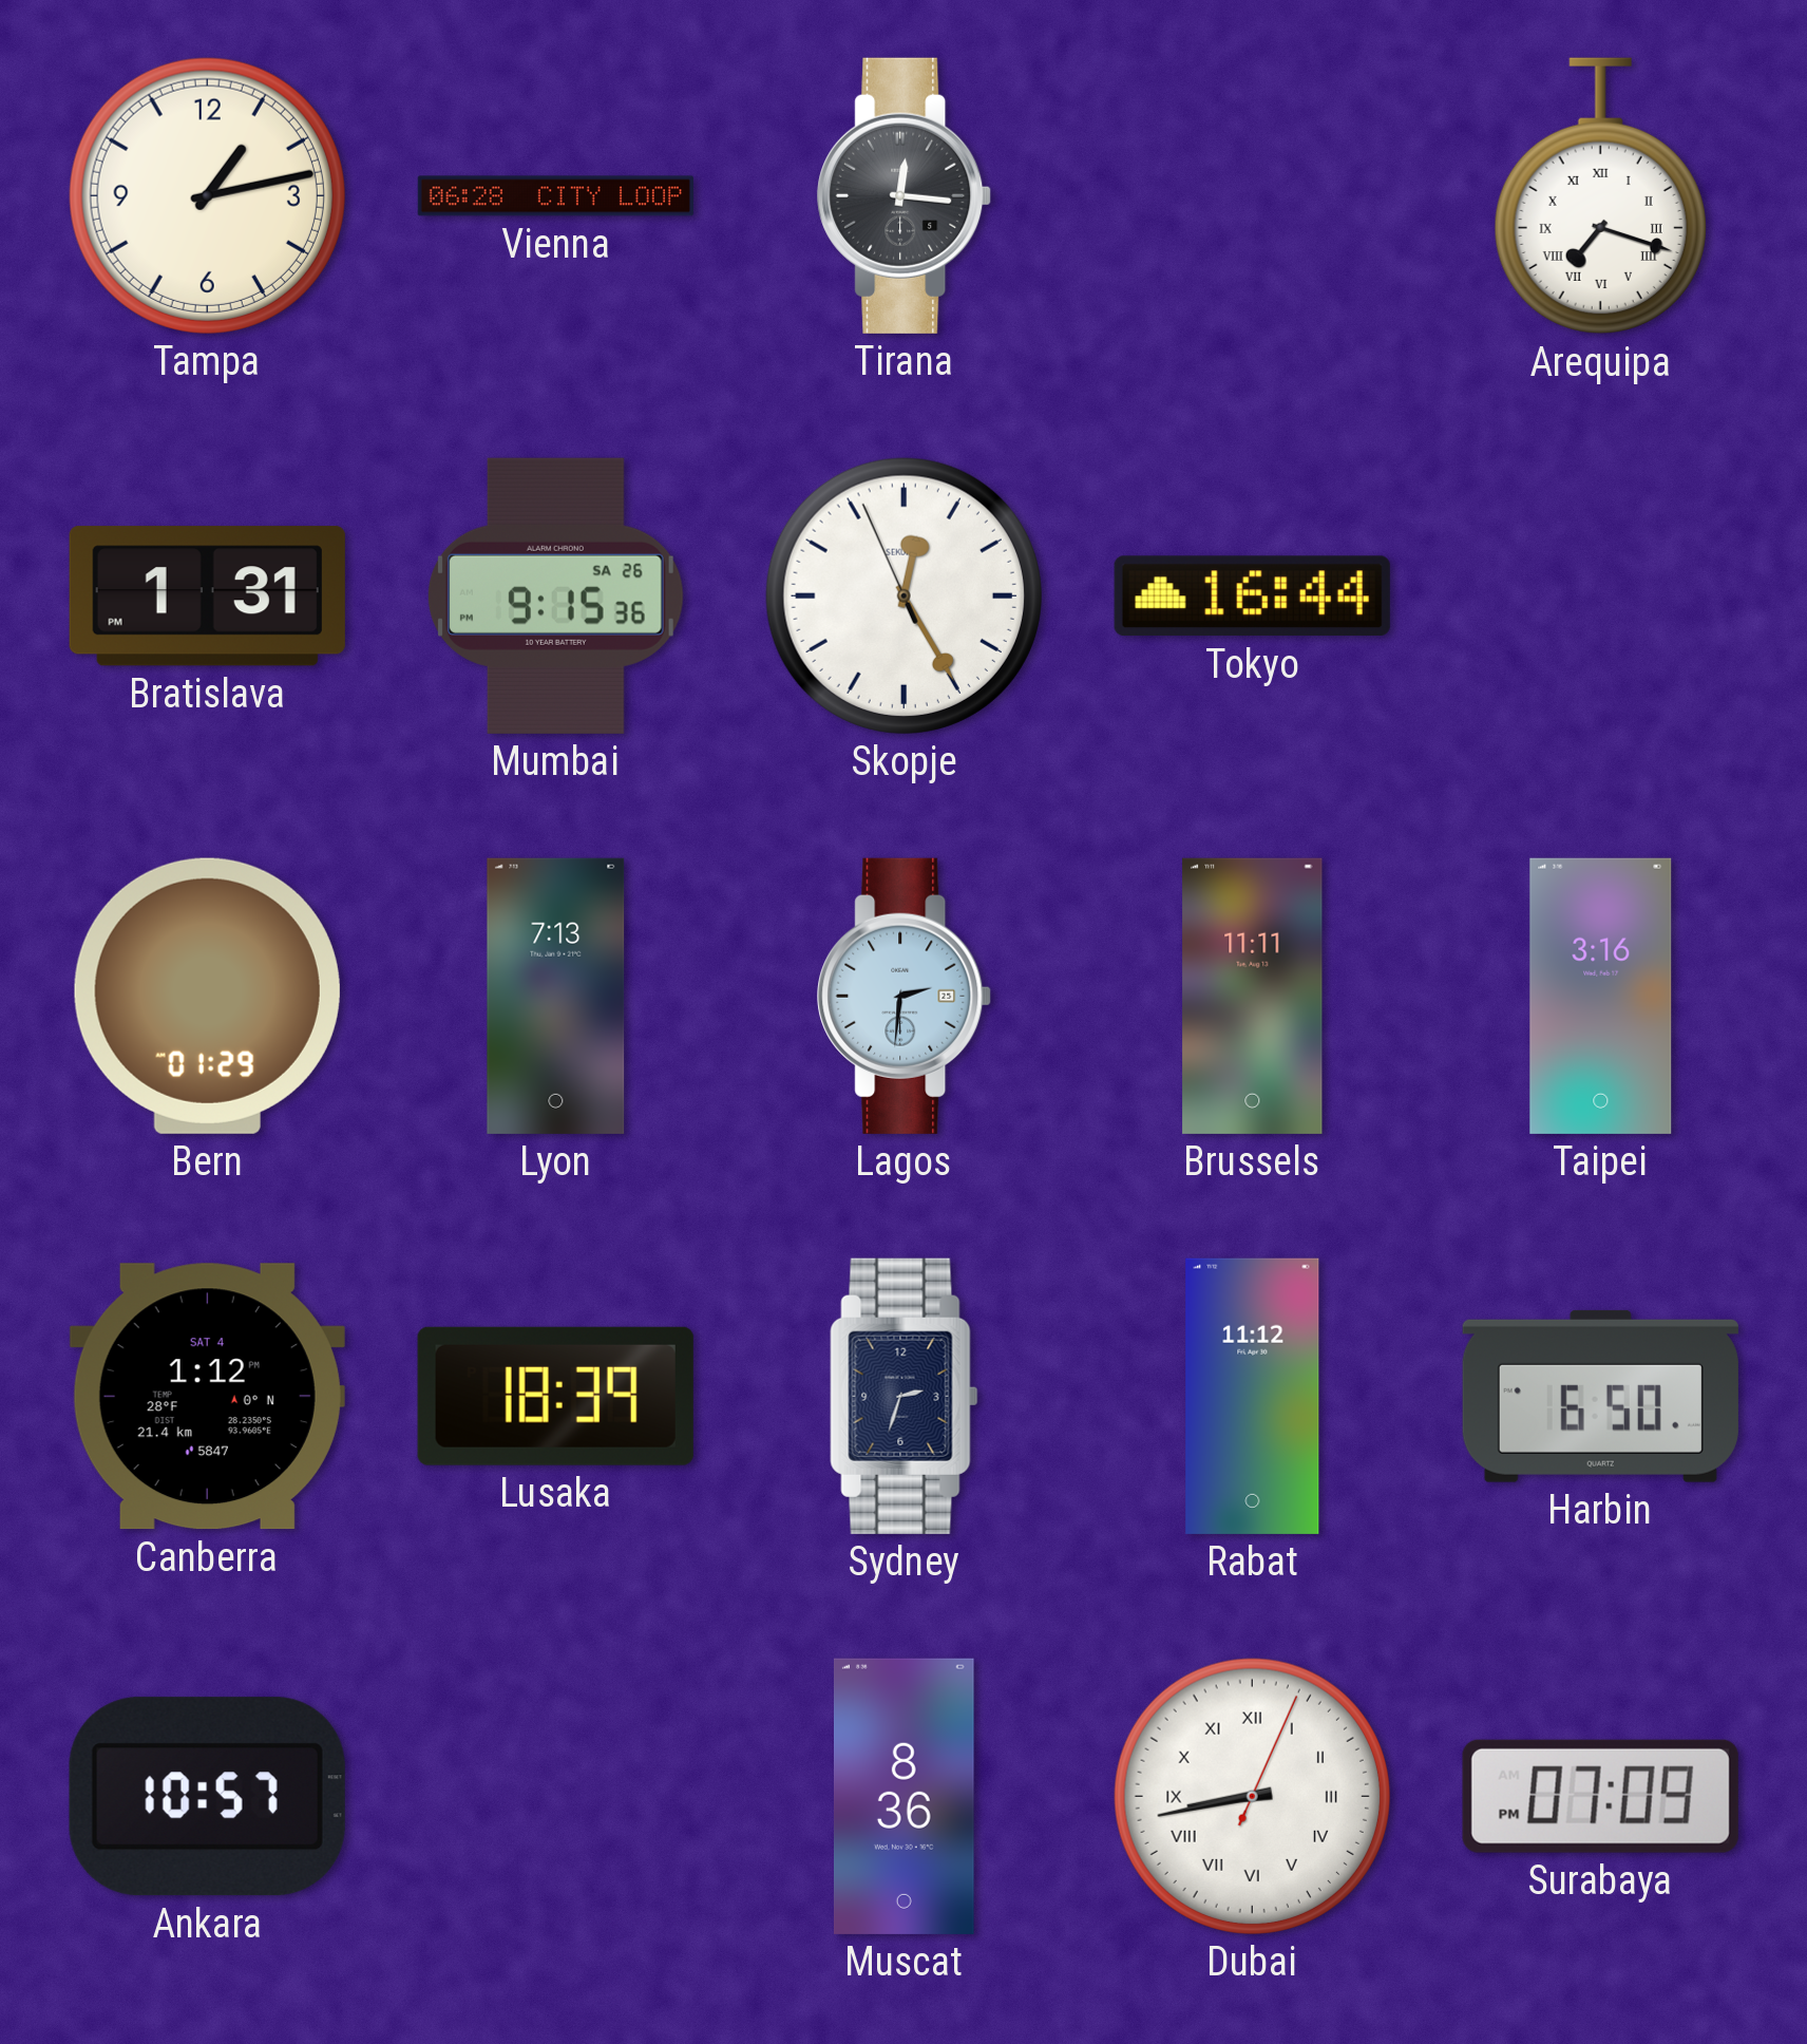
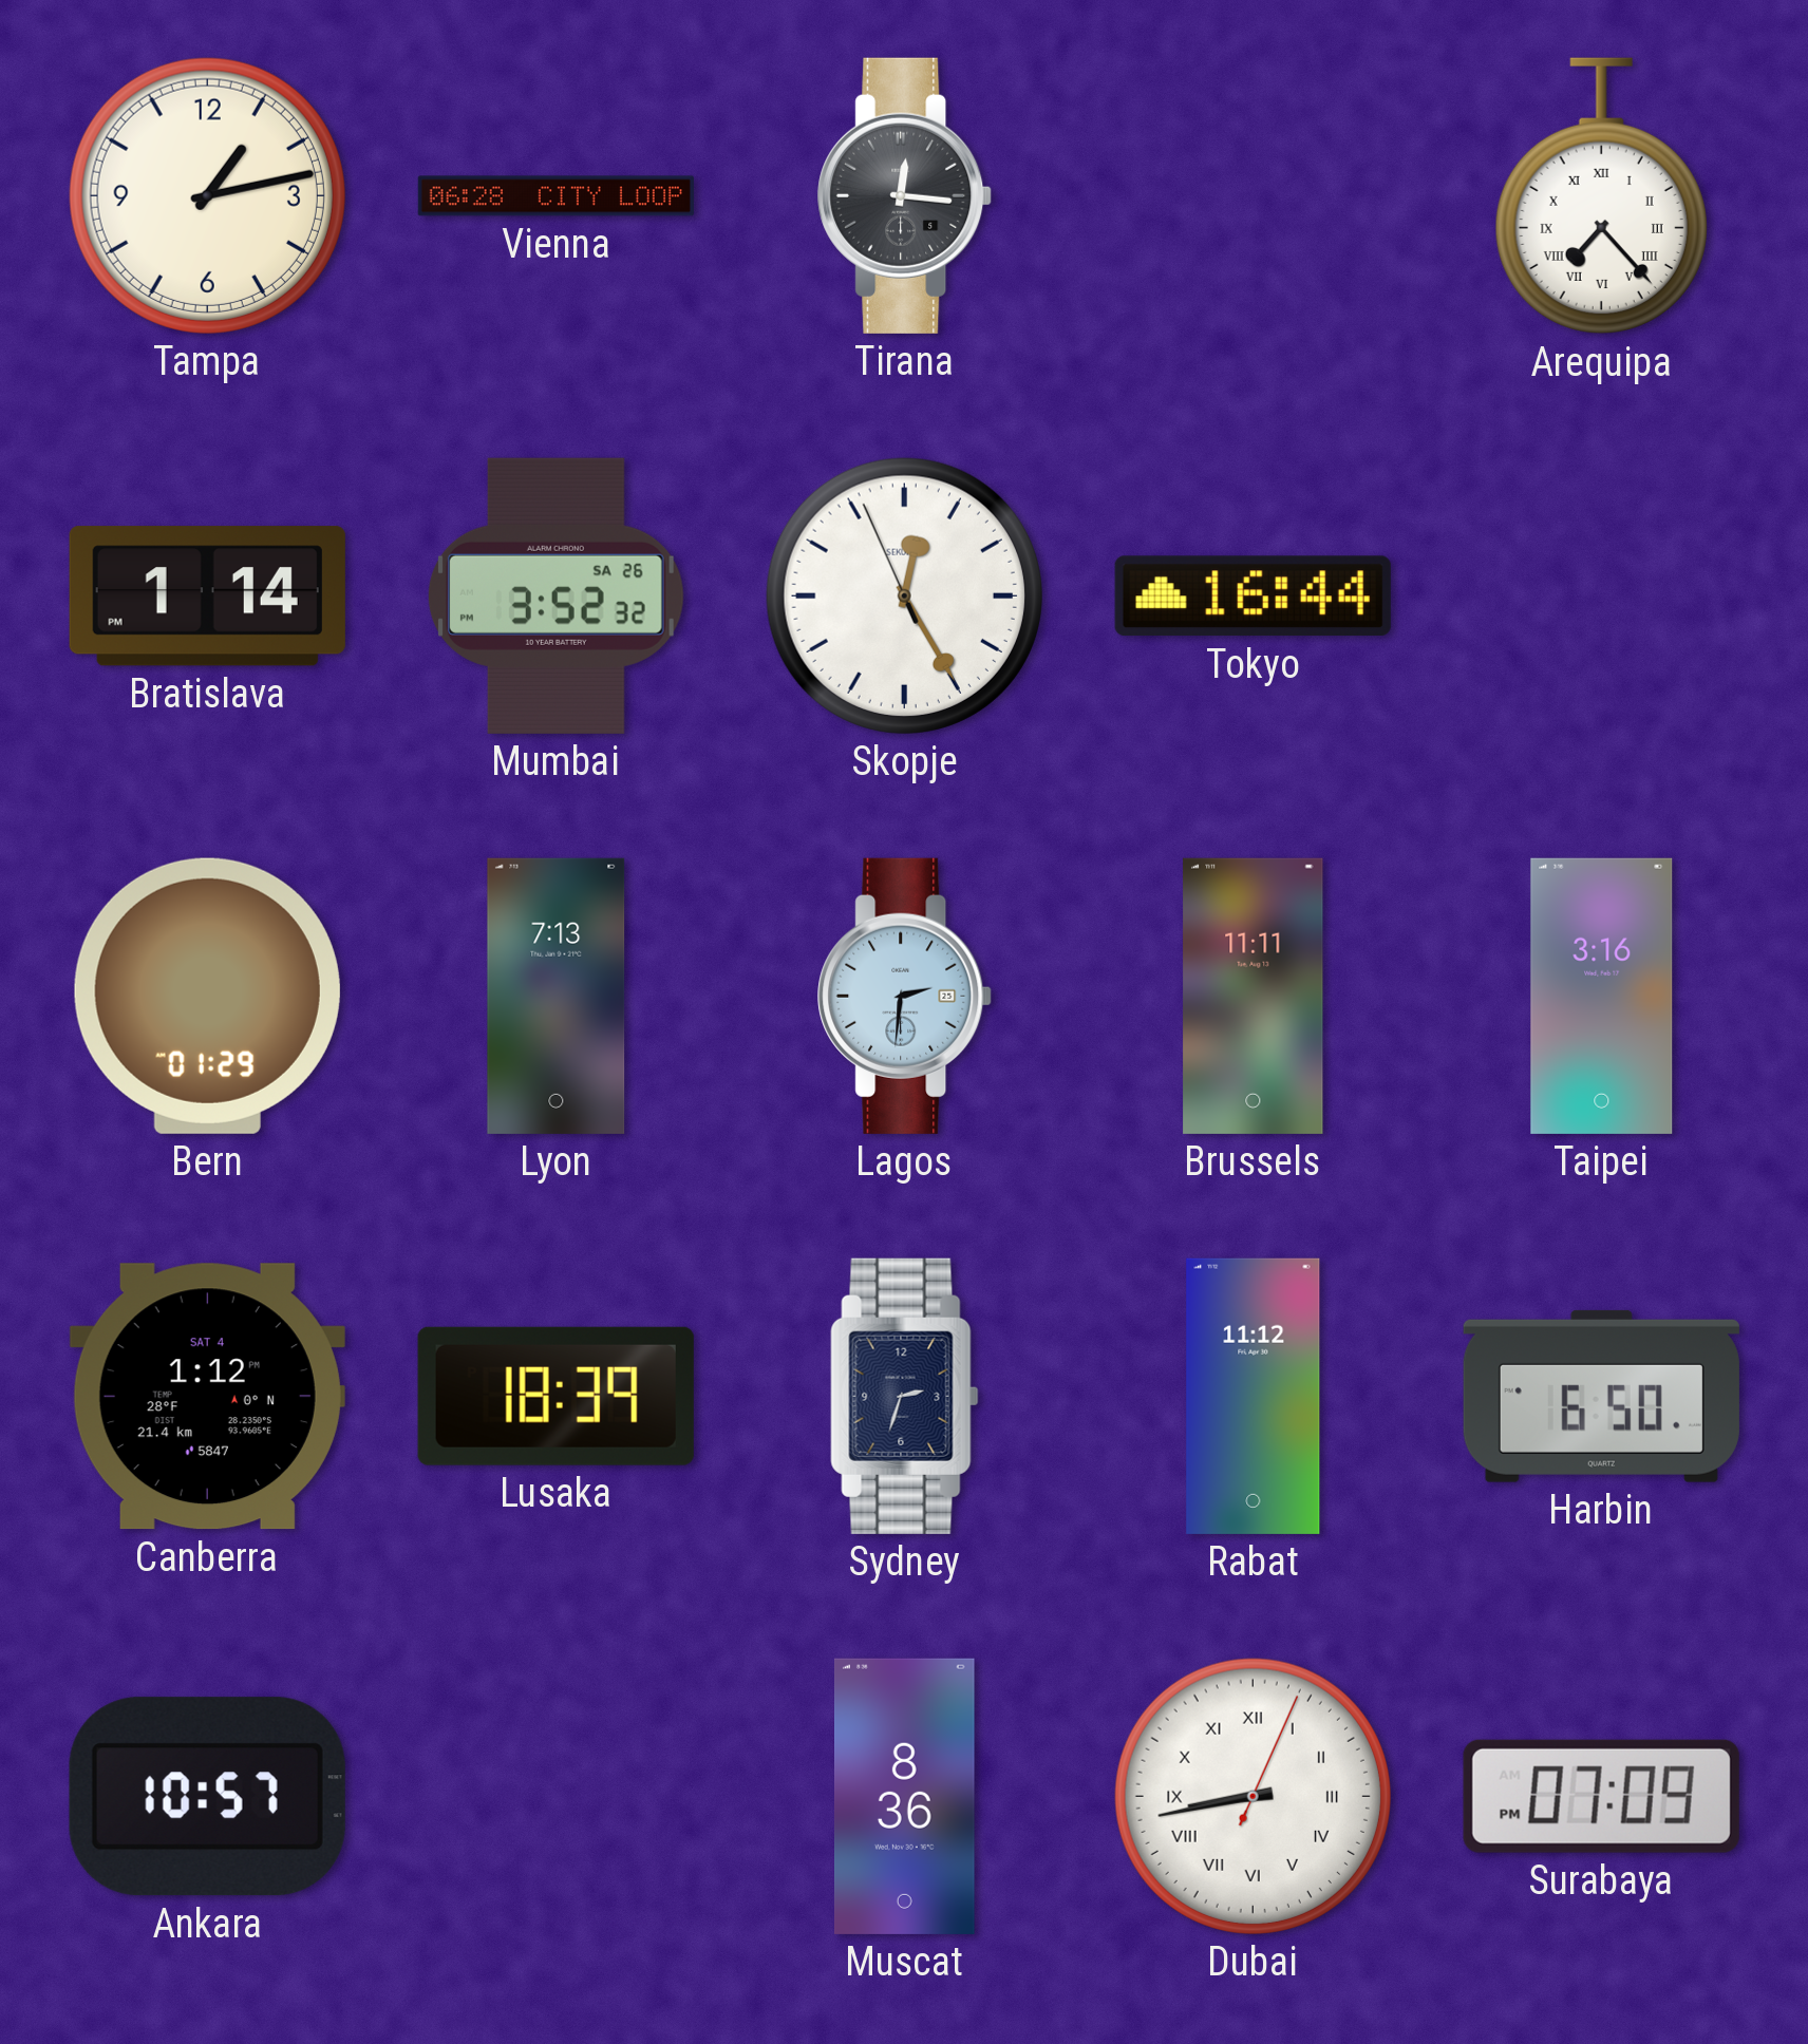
Arequipa: 7:18 -> 7:23
Bratislava: 1:31 -> 1:14
Mumbai: 9:15 -> 3:52
